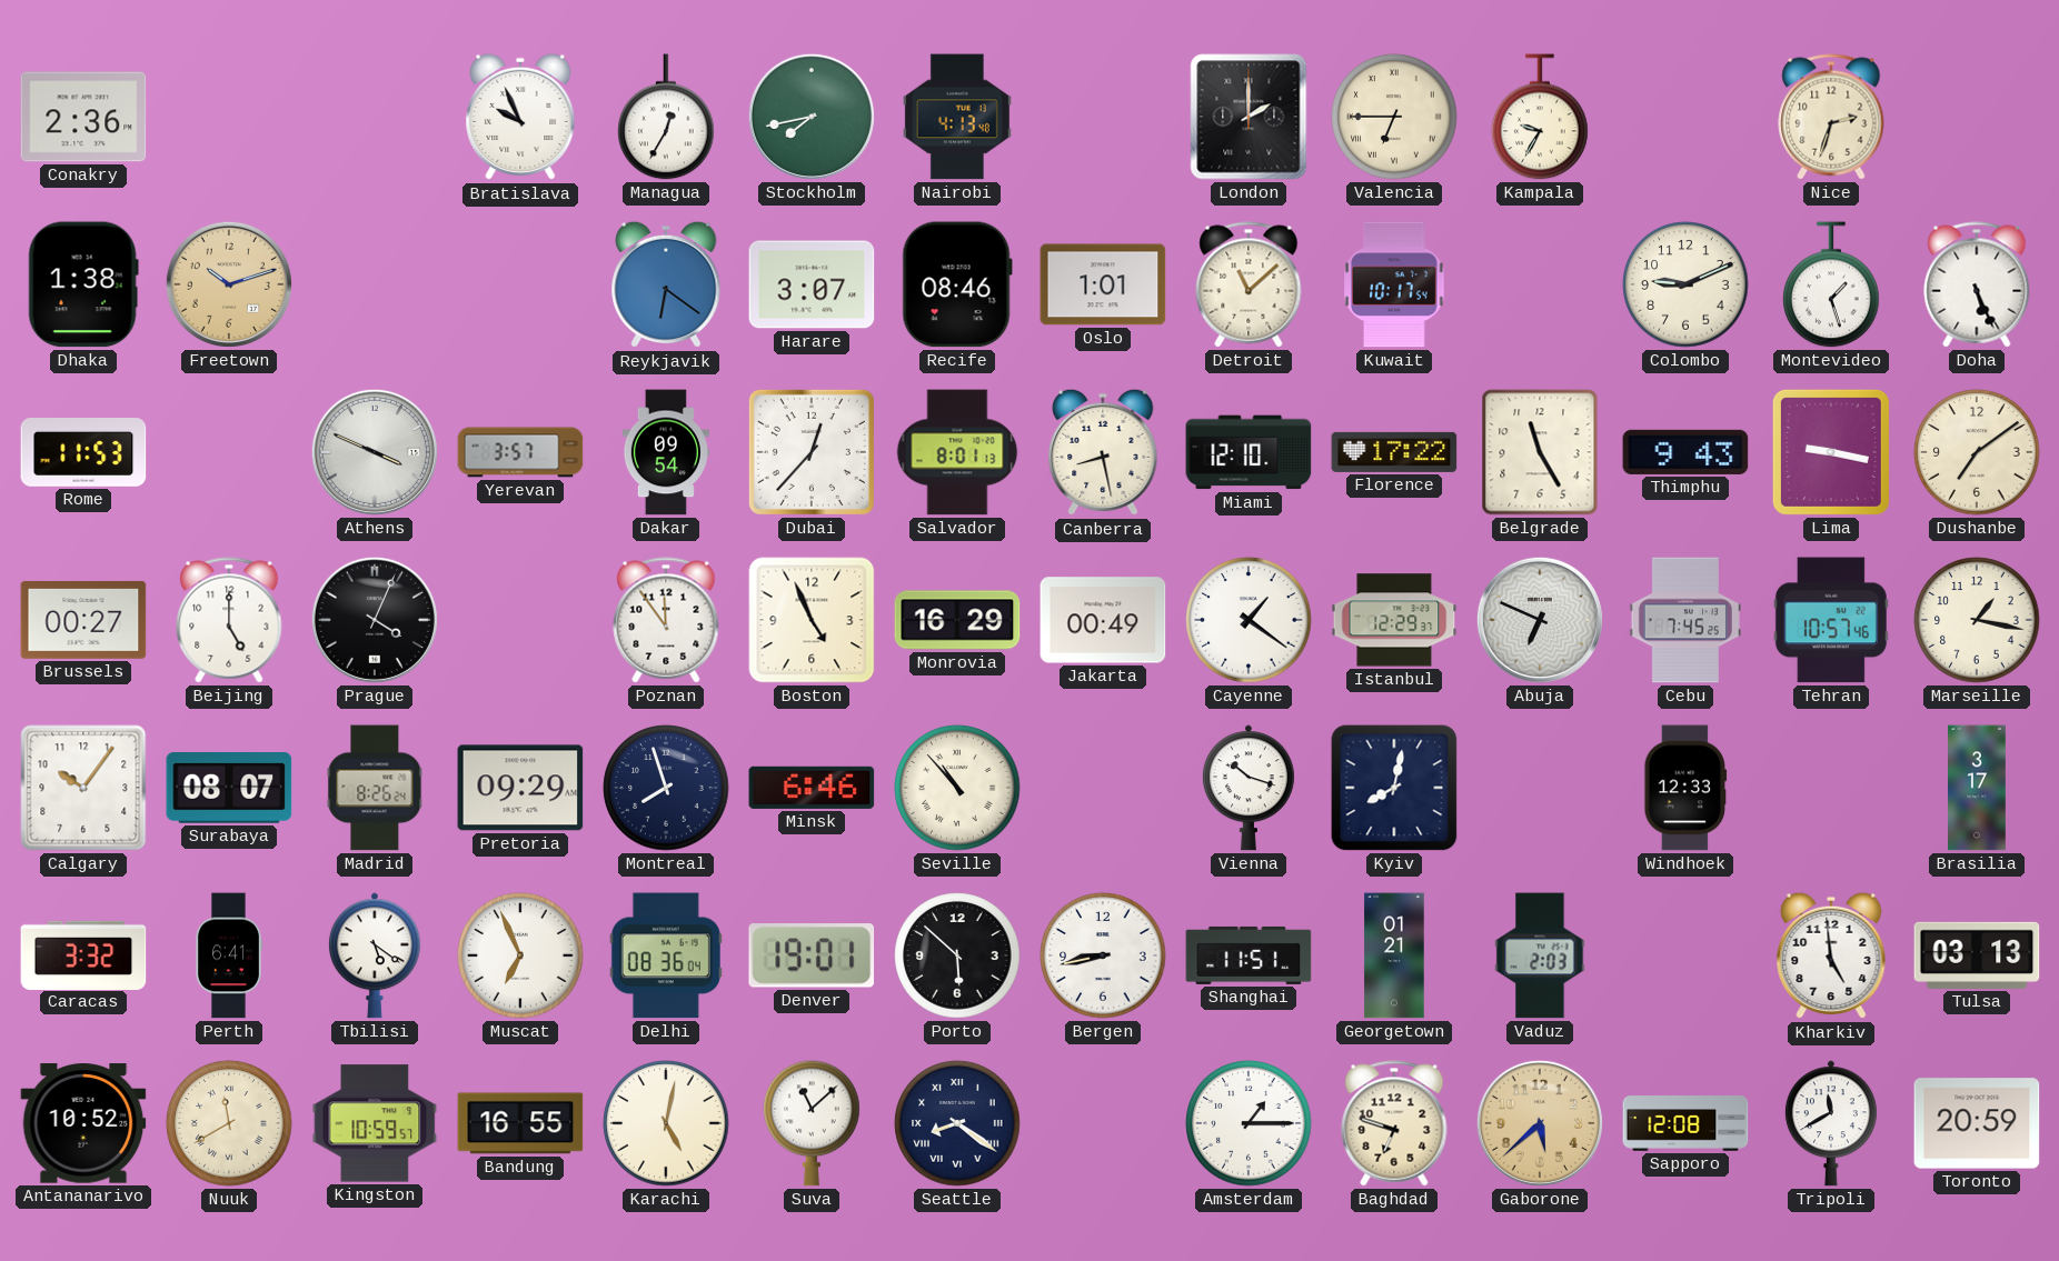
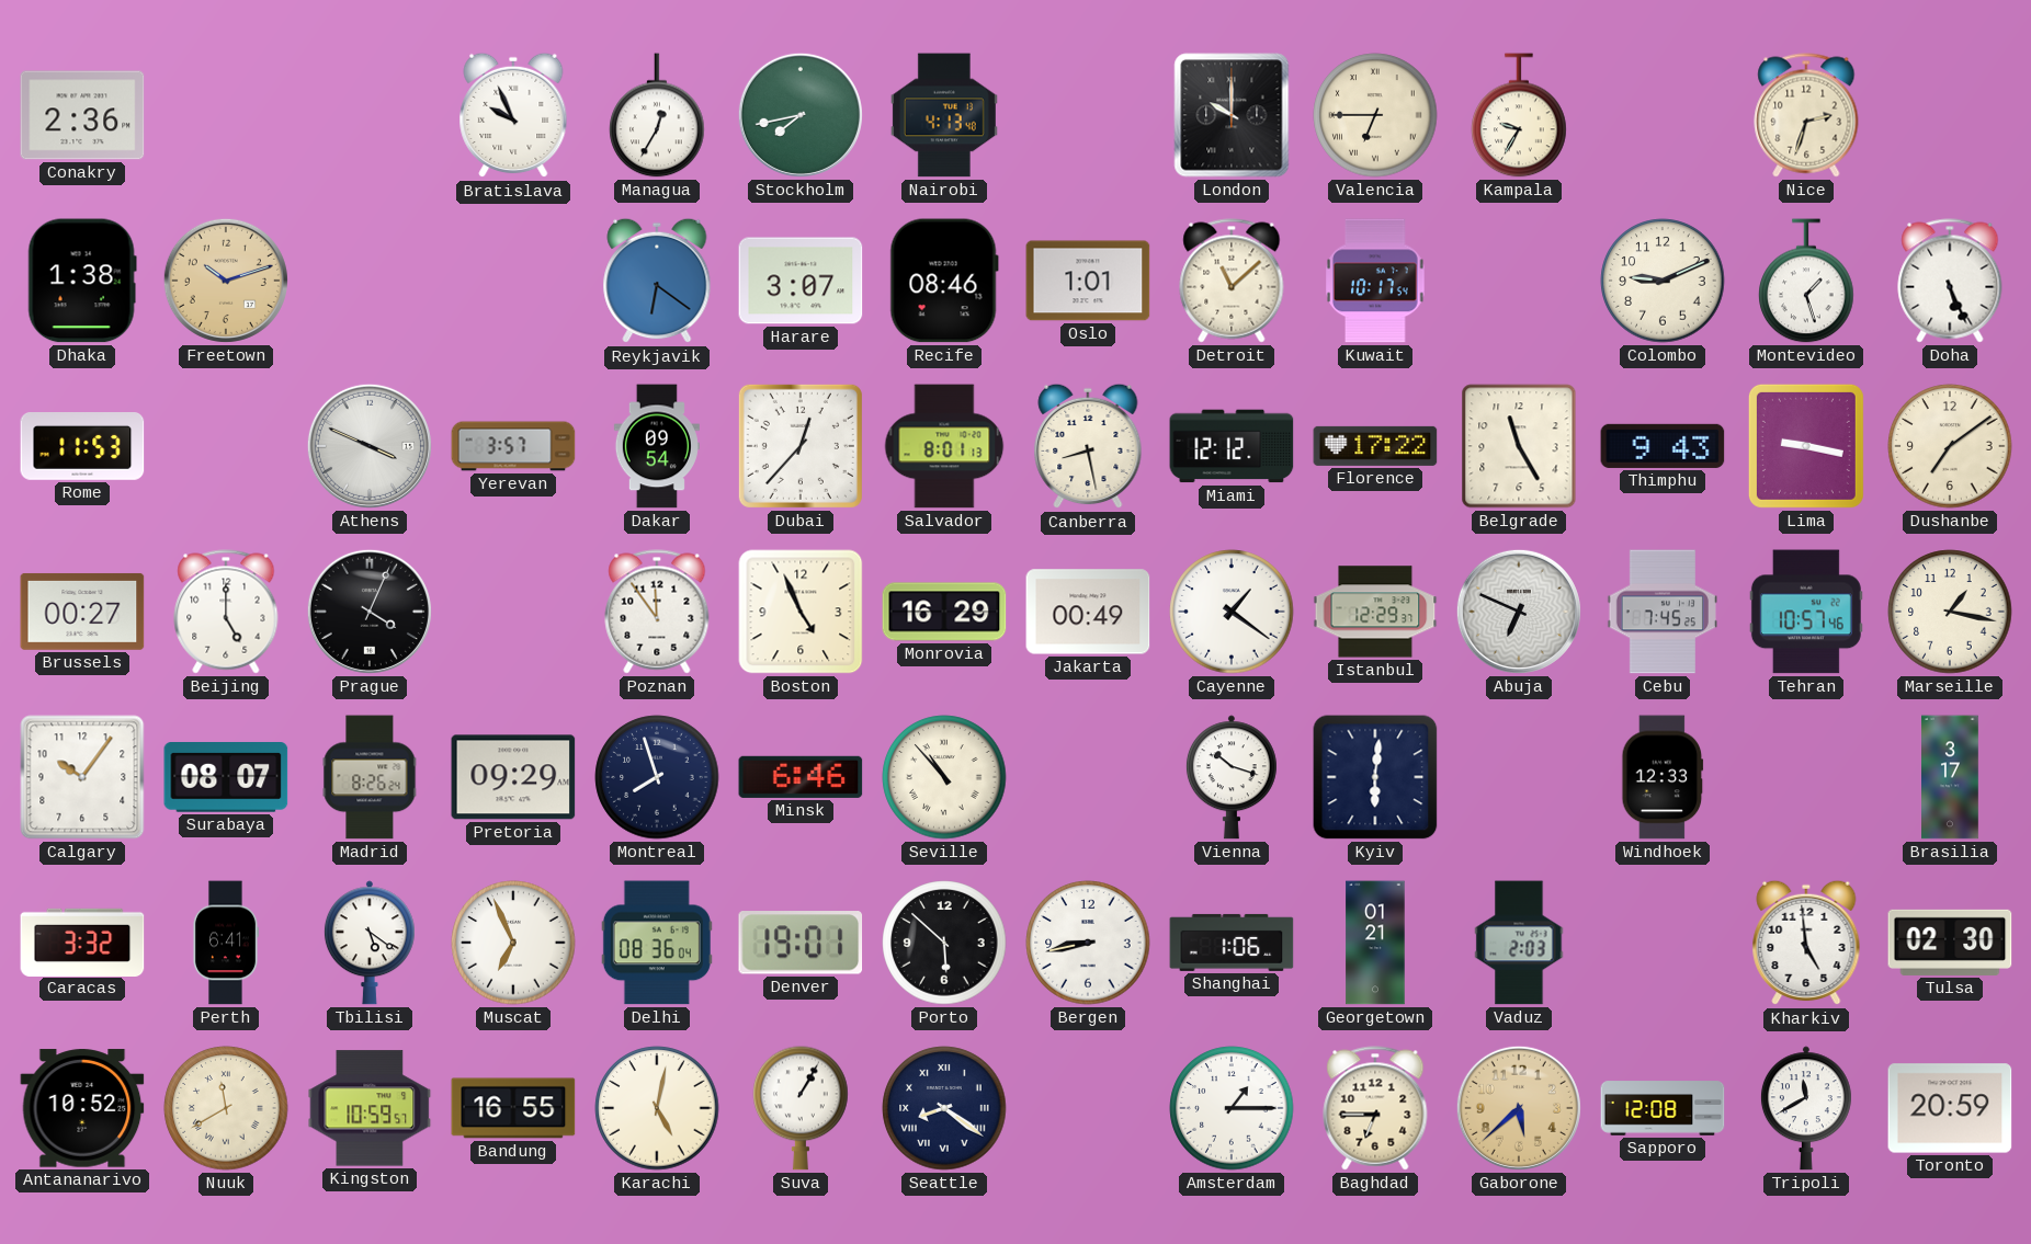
London: 2:00 -> 10:00
Miami: 12:10 -> 12:12
Kyiv: 8:02 -> 6:01
Shanghai: 11:51 -> 1:06
Tulsa: 03:13 -> 02:30
Suva: 11:08 -> 1:05
Baghdad: 6:48 -> 6:45
